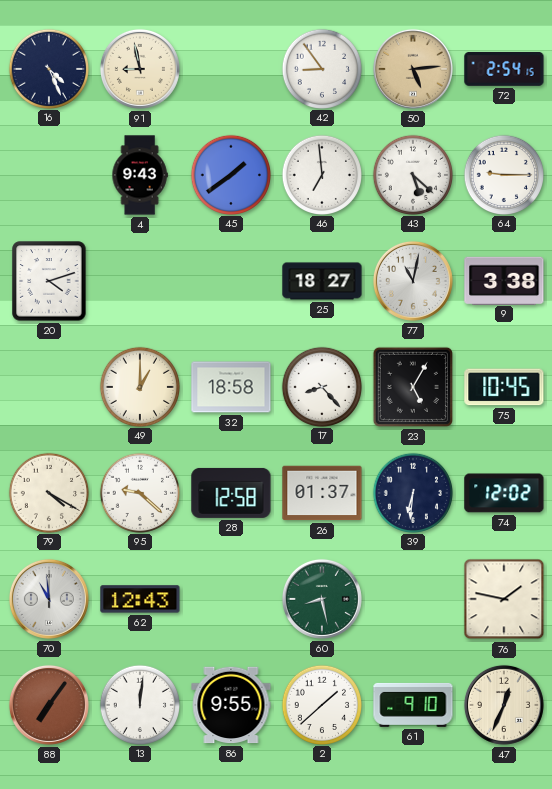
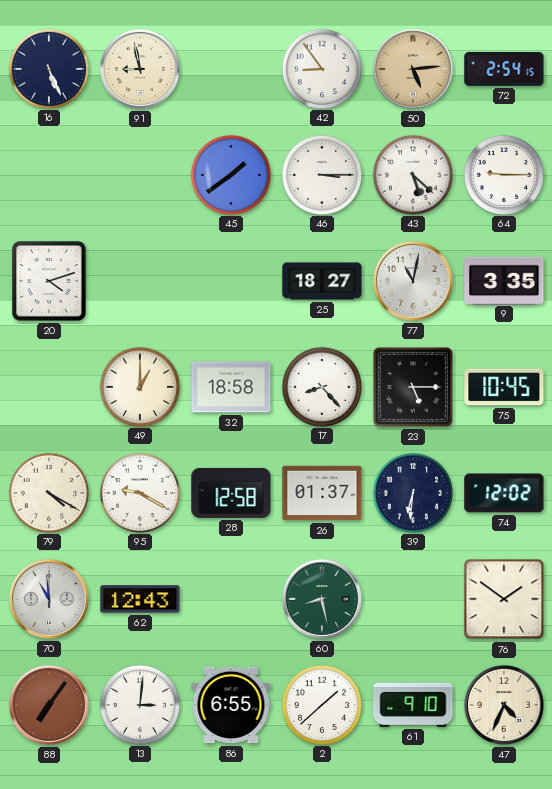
16: 4:26 -> 5:26
4: 9:43 -> none
46: 6:59 -> 3:15
9: 3:38 -> 3:35
23: 5:05 -> 5:15
95: 9:22 -> 9:20
76: 1:47 -> 1:51
13: 12:01 -> 3:01
86: 9:55 -> 6:55
47: 12:34 -> 4:34
